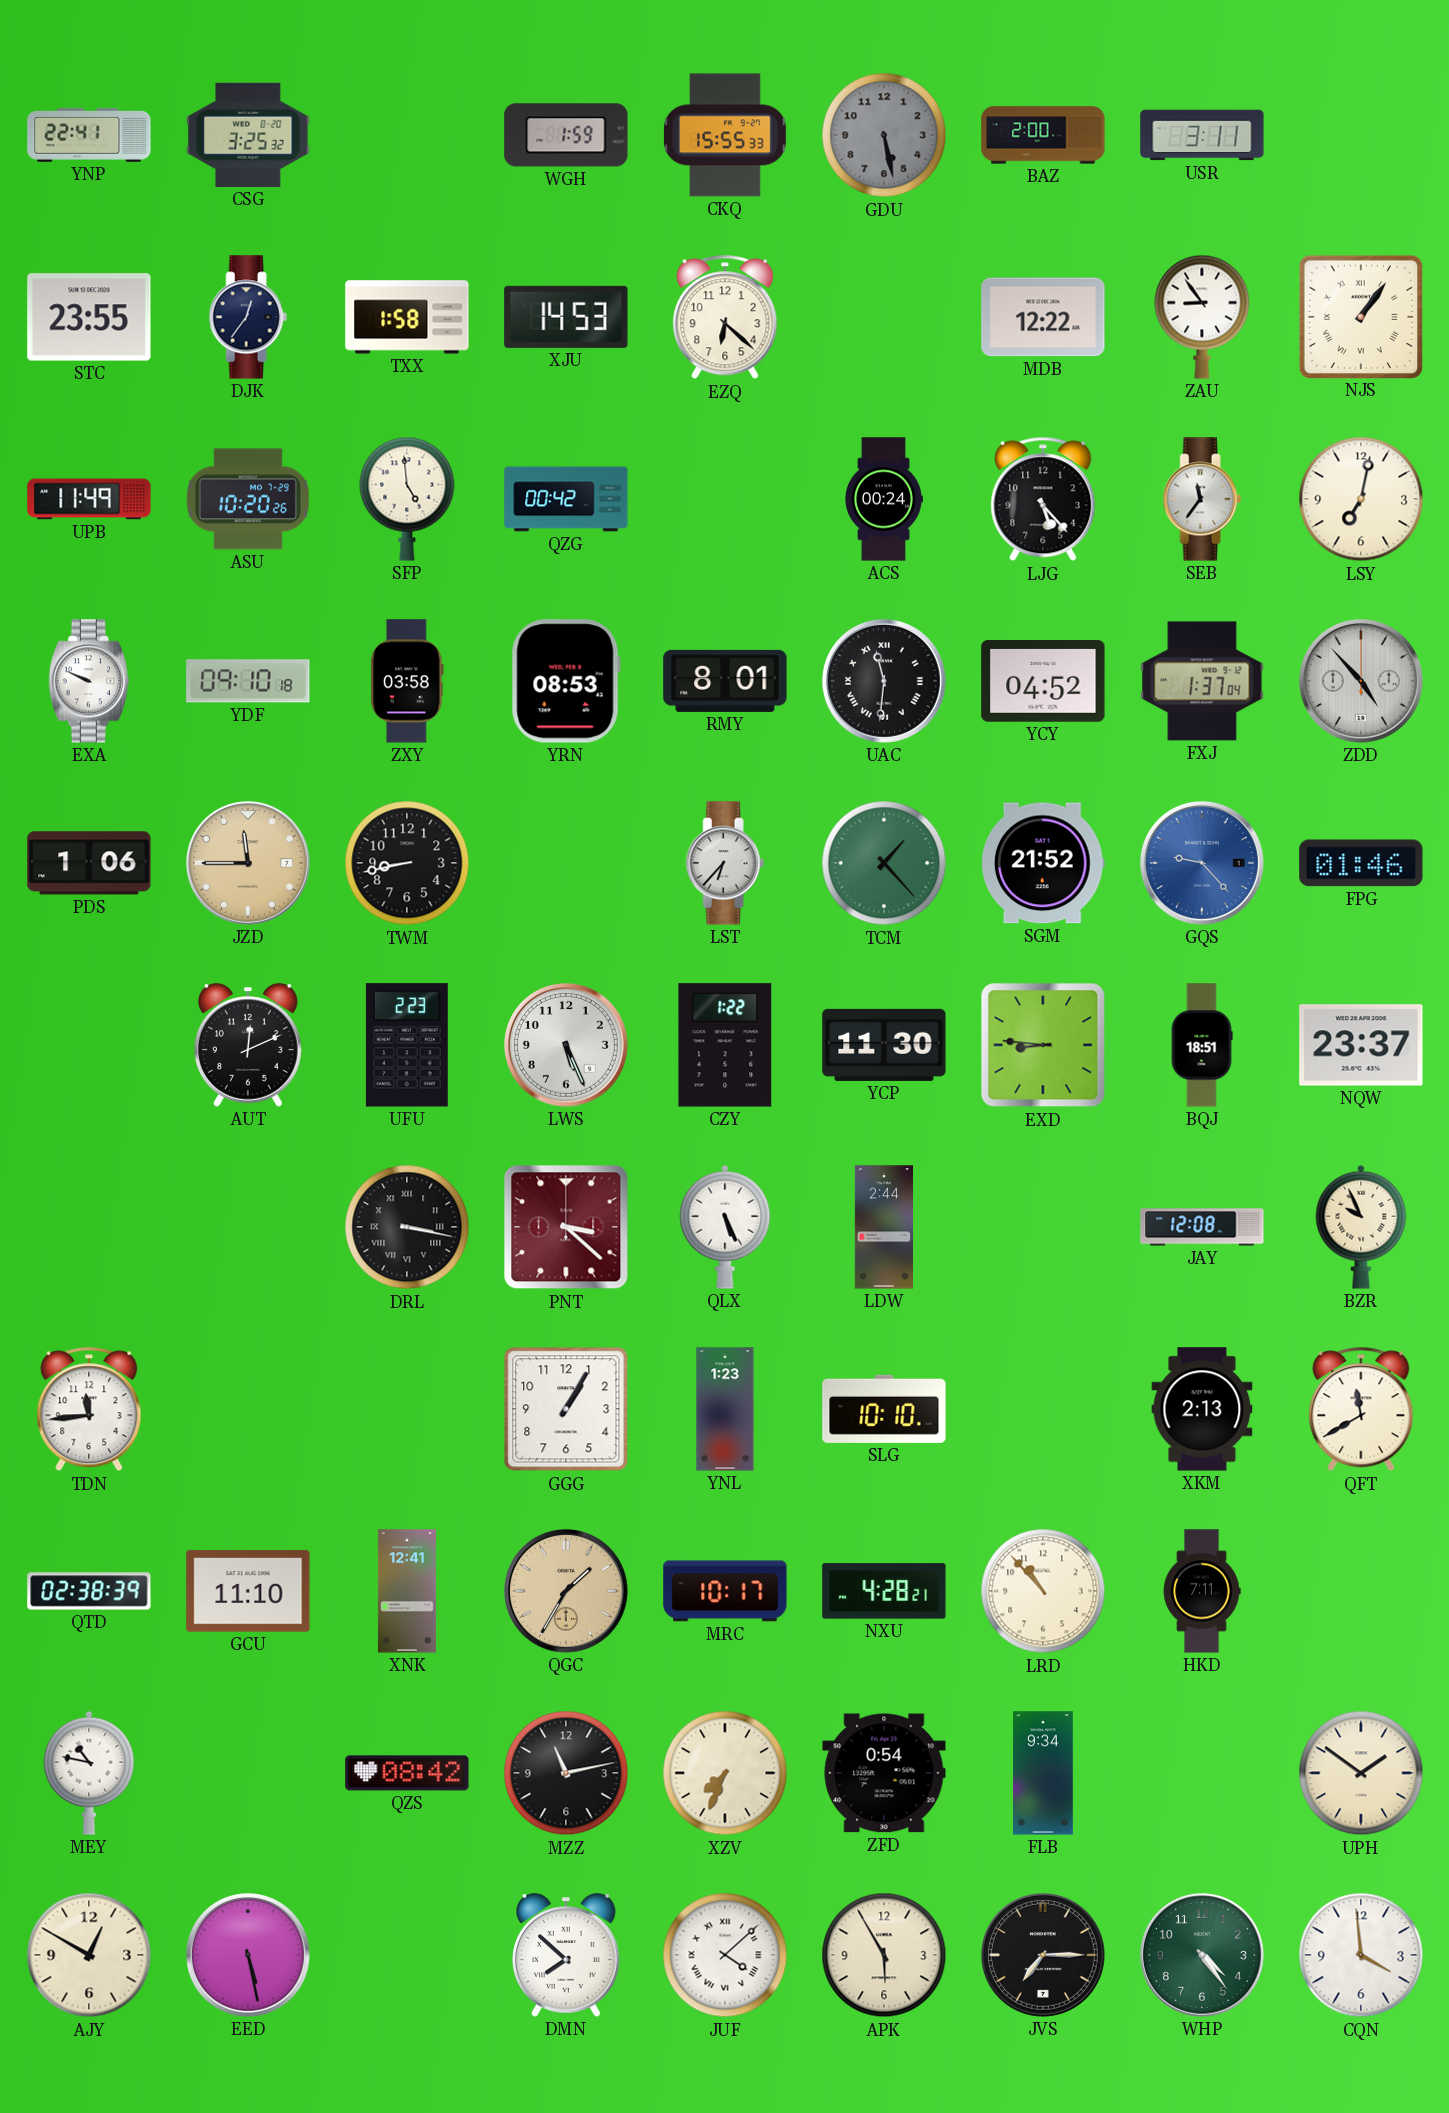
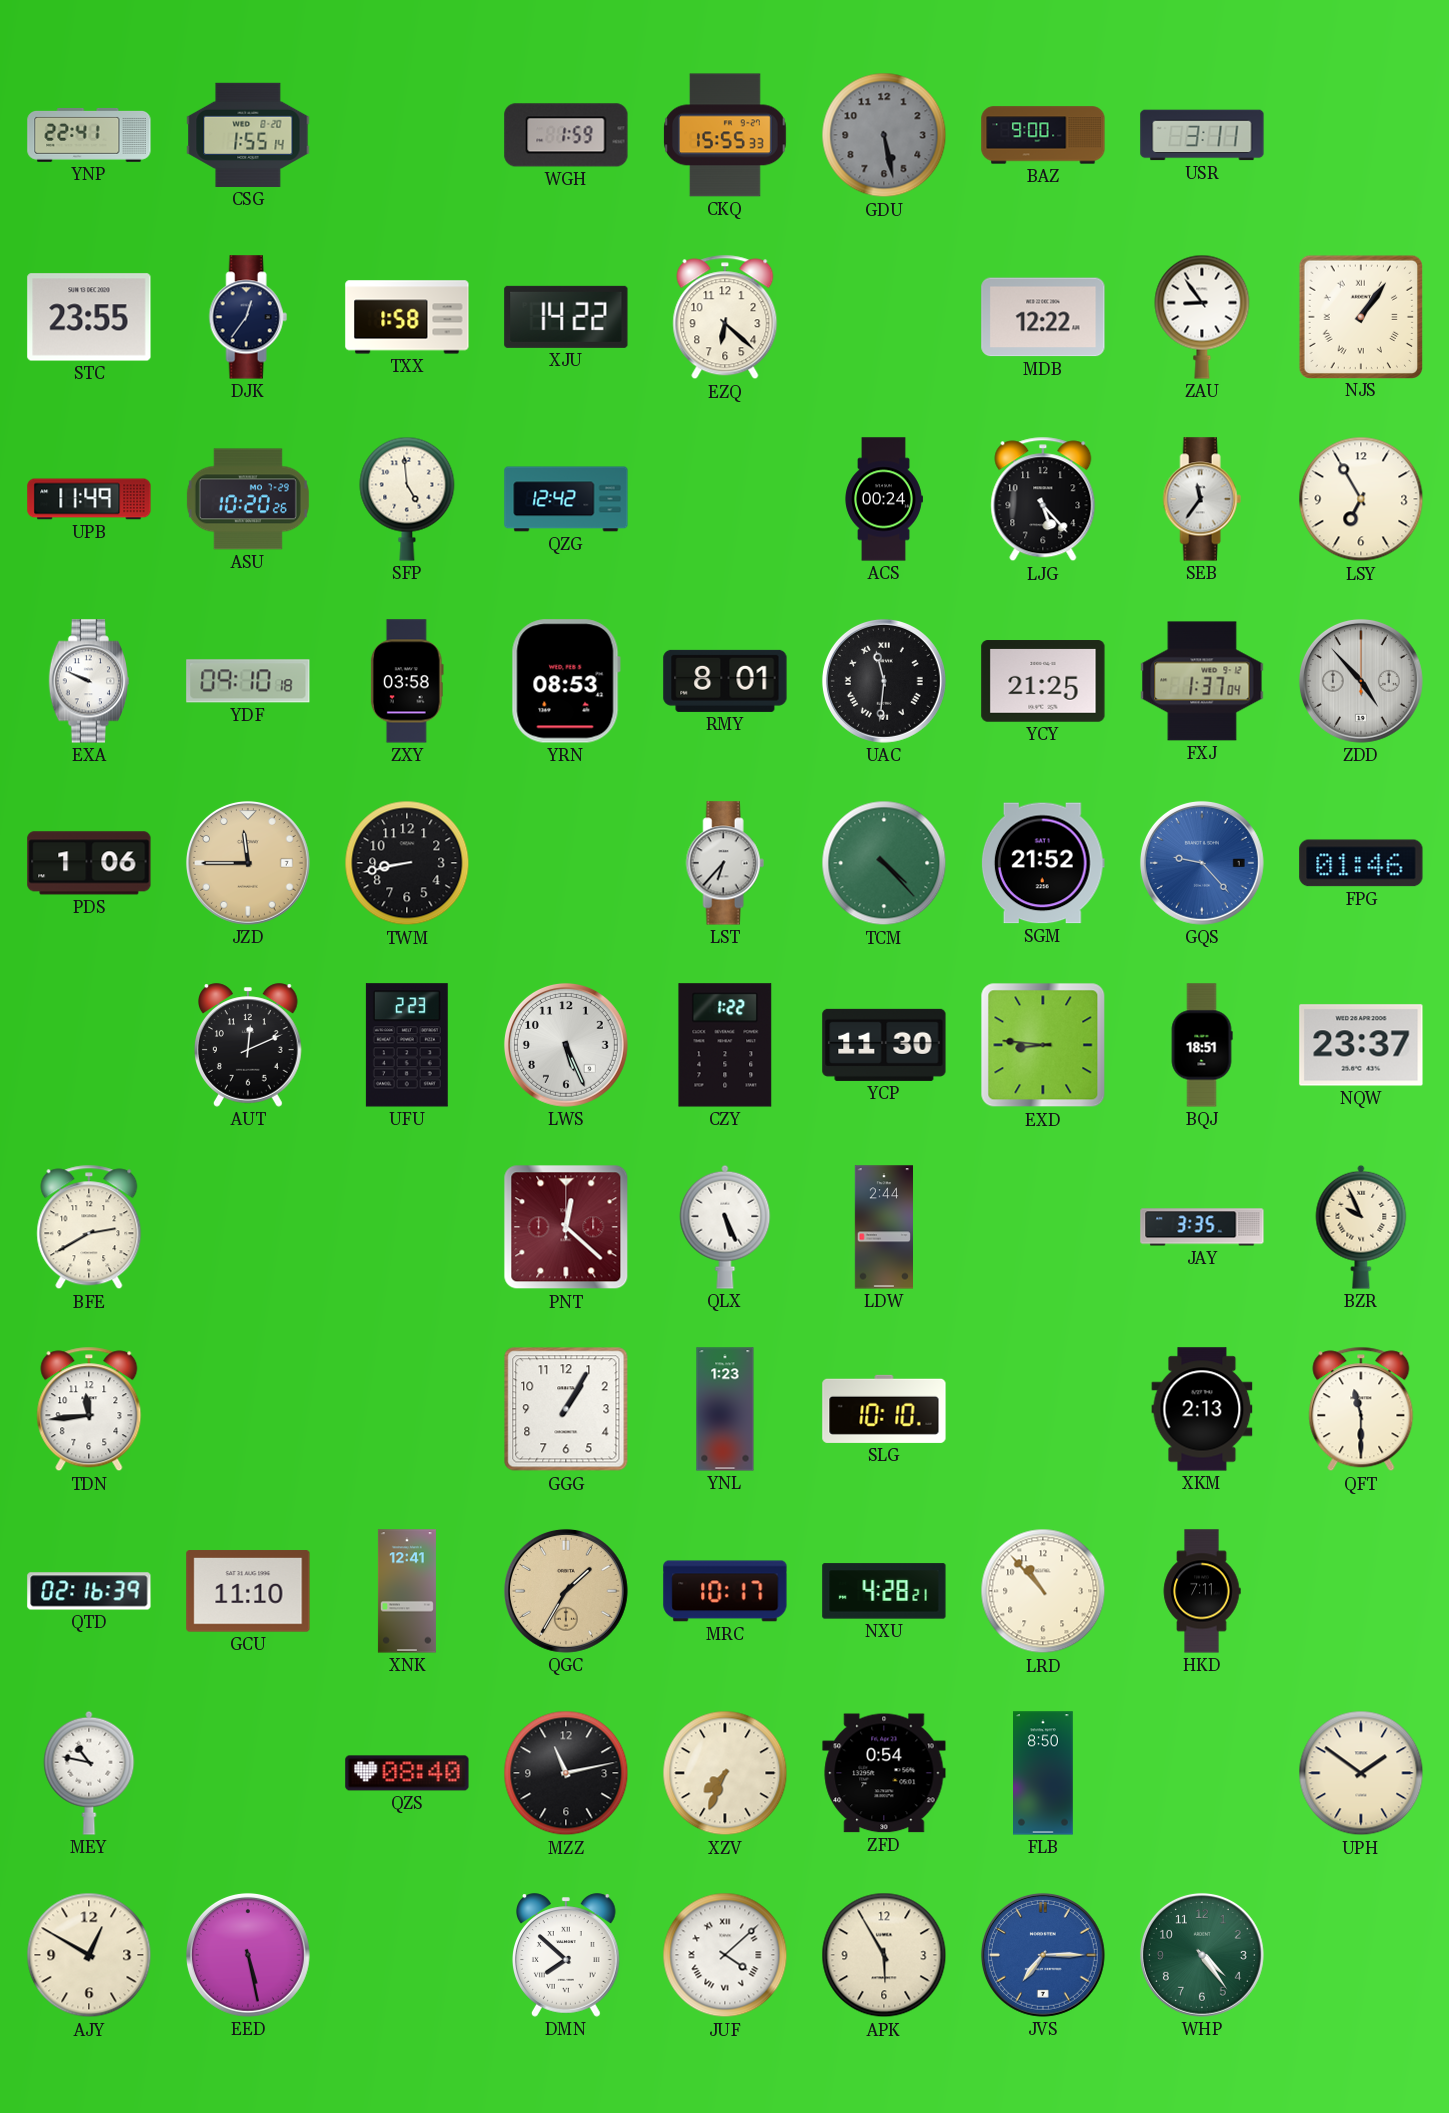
CSG: 3:25 -> 1:55
BAZ: 2:00 -> 9:00
XJU: 14:53 -> 14:22
QZG: 00:42 -> 12:42
LSY: 7:02 -> 6:55
YCY: 04:52 -> 21:25
TCM: 1:23 -> 4:23
BFE: none -> 2:40
DRL: 3:17 -> none
PNT: 3:22 -> 12:22
JAY: 12:08 -> 3:35
QFT: 11:40 -> 11:30
QTD: 02:38 -> 02:16
QZS: 08:42 -> 08:40
FLB: 9:34 -> 8:50
JVS dial: black -> blue
CQN: 3:59 -> none
